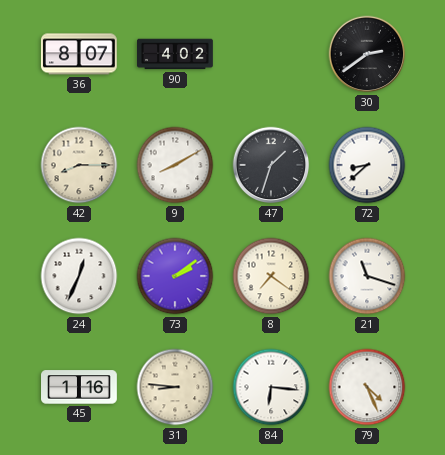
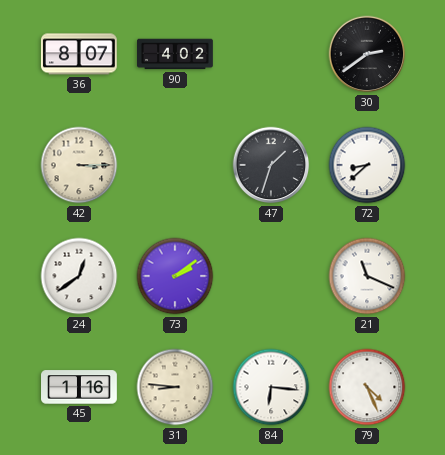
42: 8:15 -> 3:15
9: 8:10 -> none
24: 12:34 -> 12:39
8: 7:21 -> none
21: 11:18 -> 11:19
